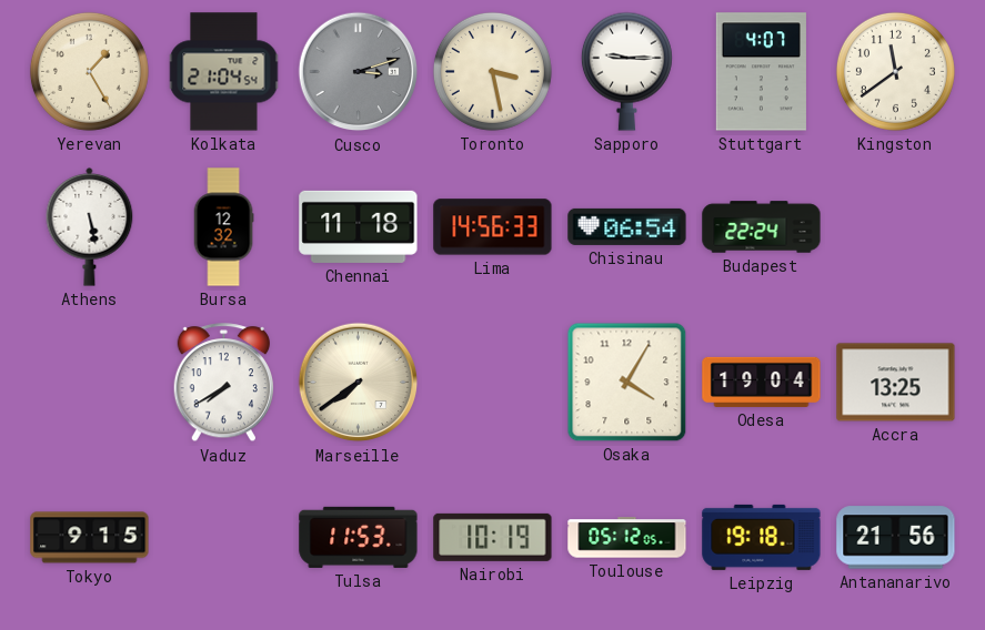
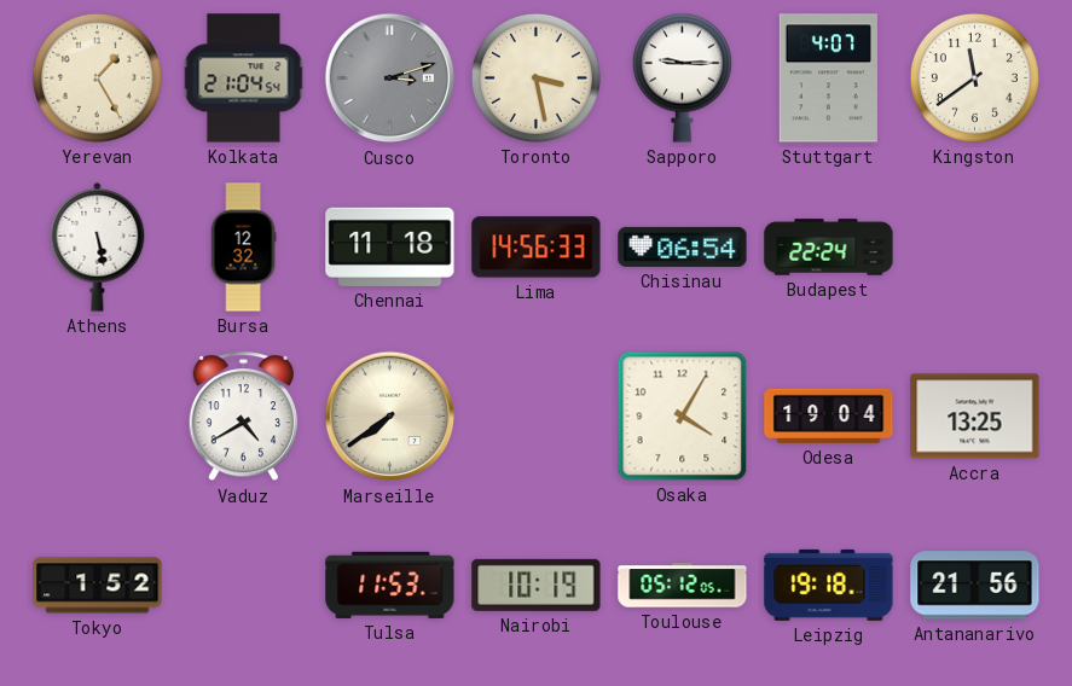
Vaduz: 7:40 -> 4:40
Tokyo: 9:15 -> 1:52
